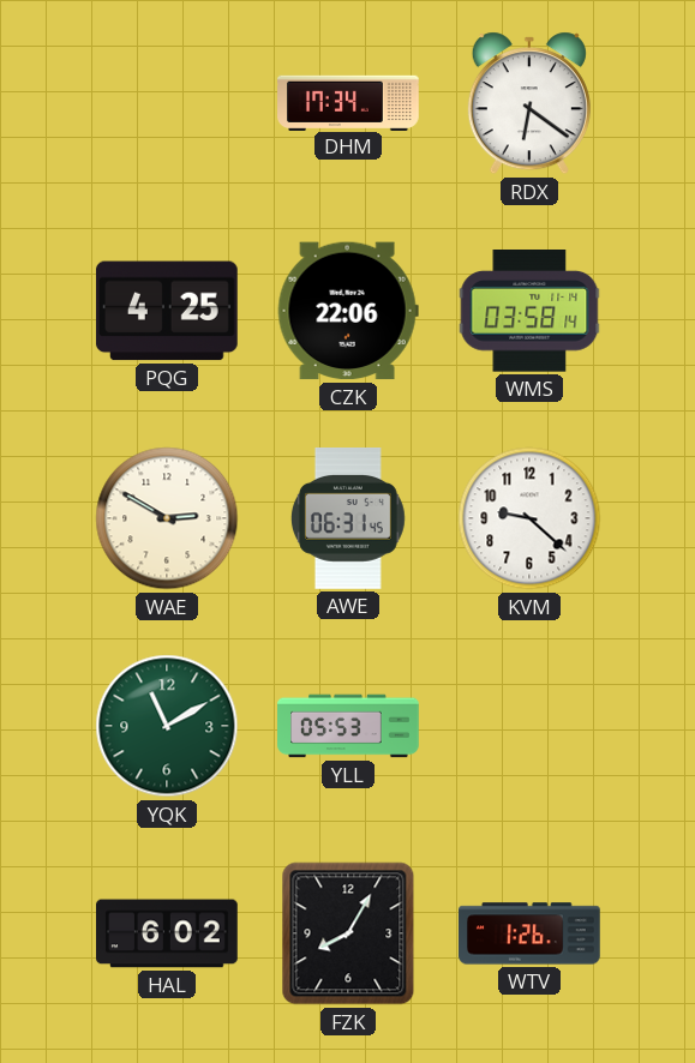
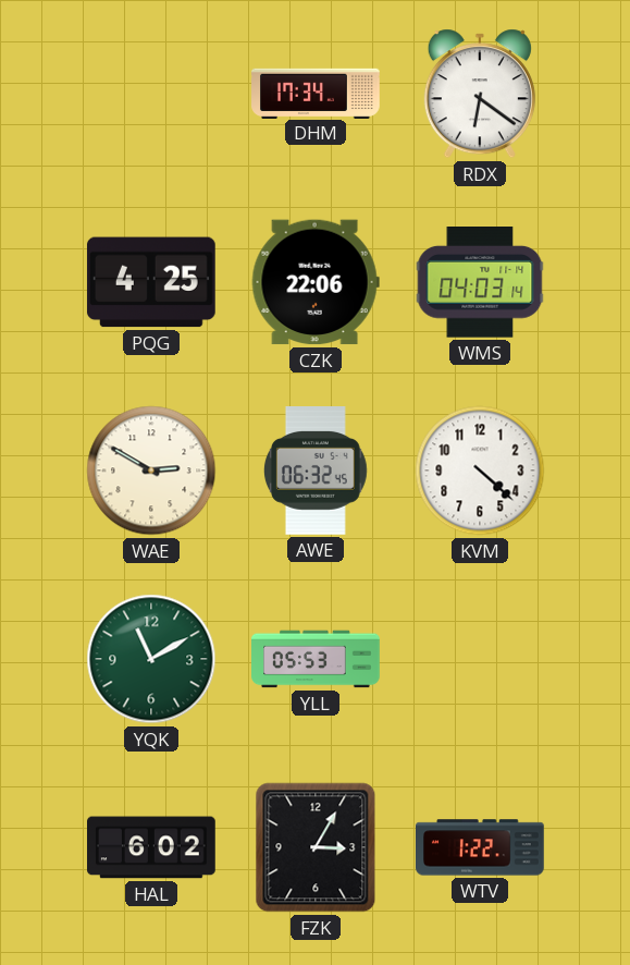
WMS: 03:58 -> 04:03
AWE: 06:31 -> 06:32
KVM: 9:22 -> 4:22
FZK: 8:05 -> 3:05
WTV: 1:26 -> 1:22
